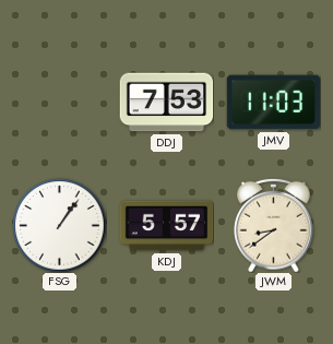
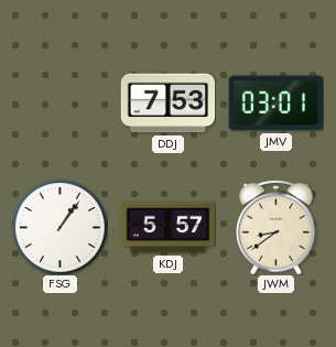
JMV: 11:03 -> 03:01
